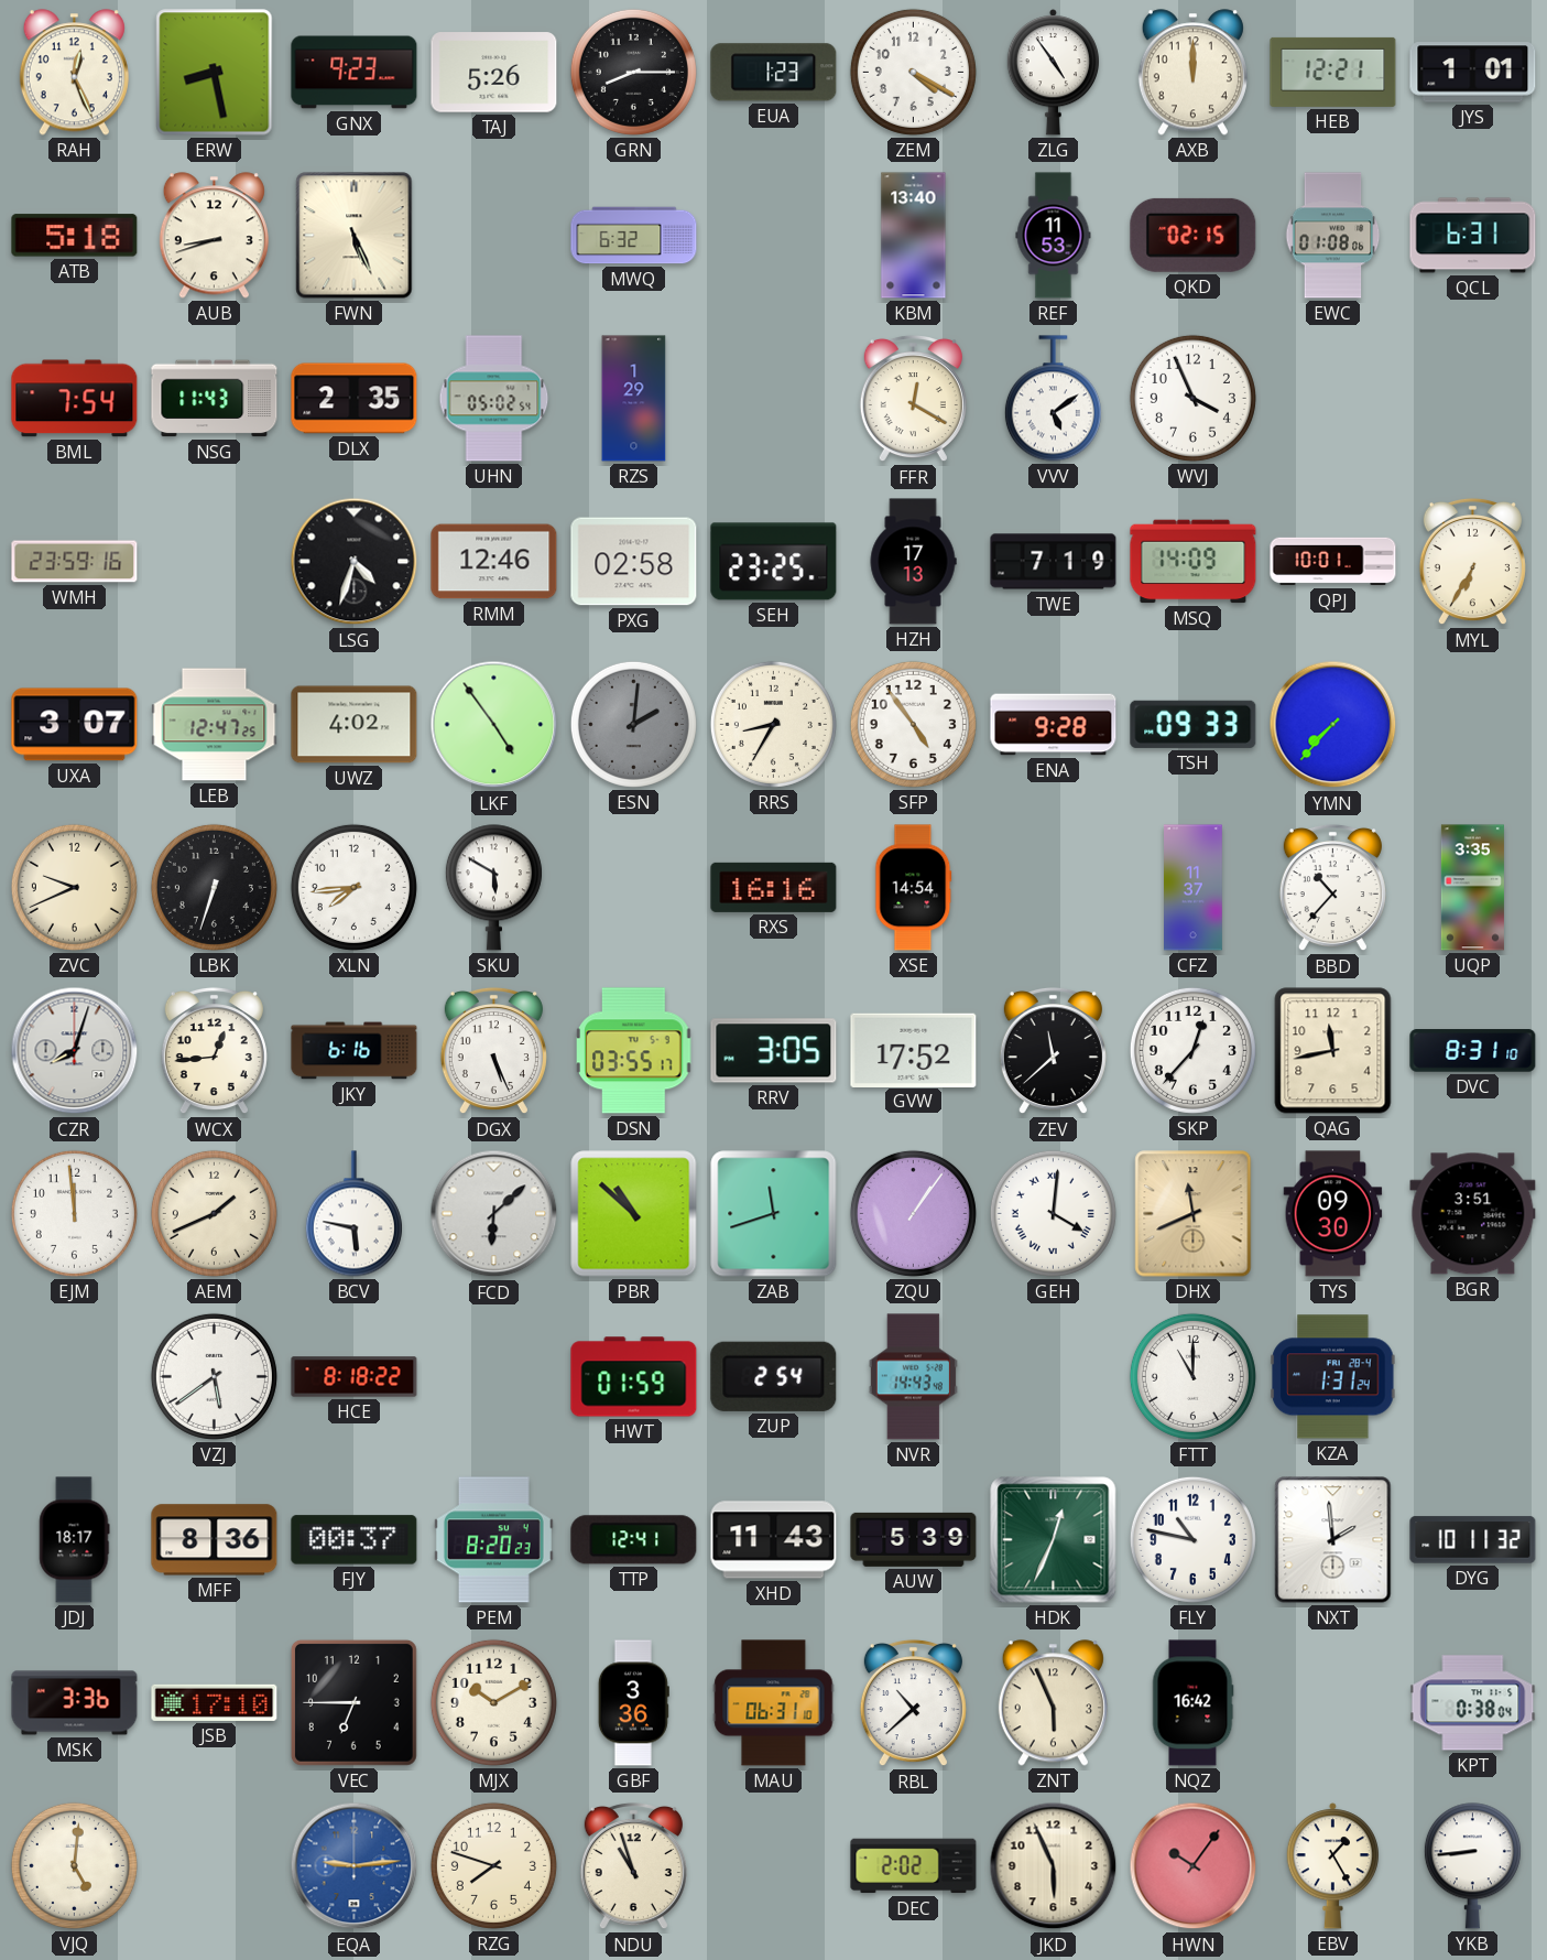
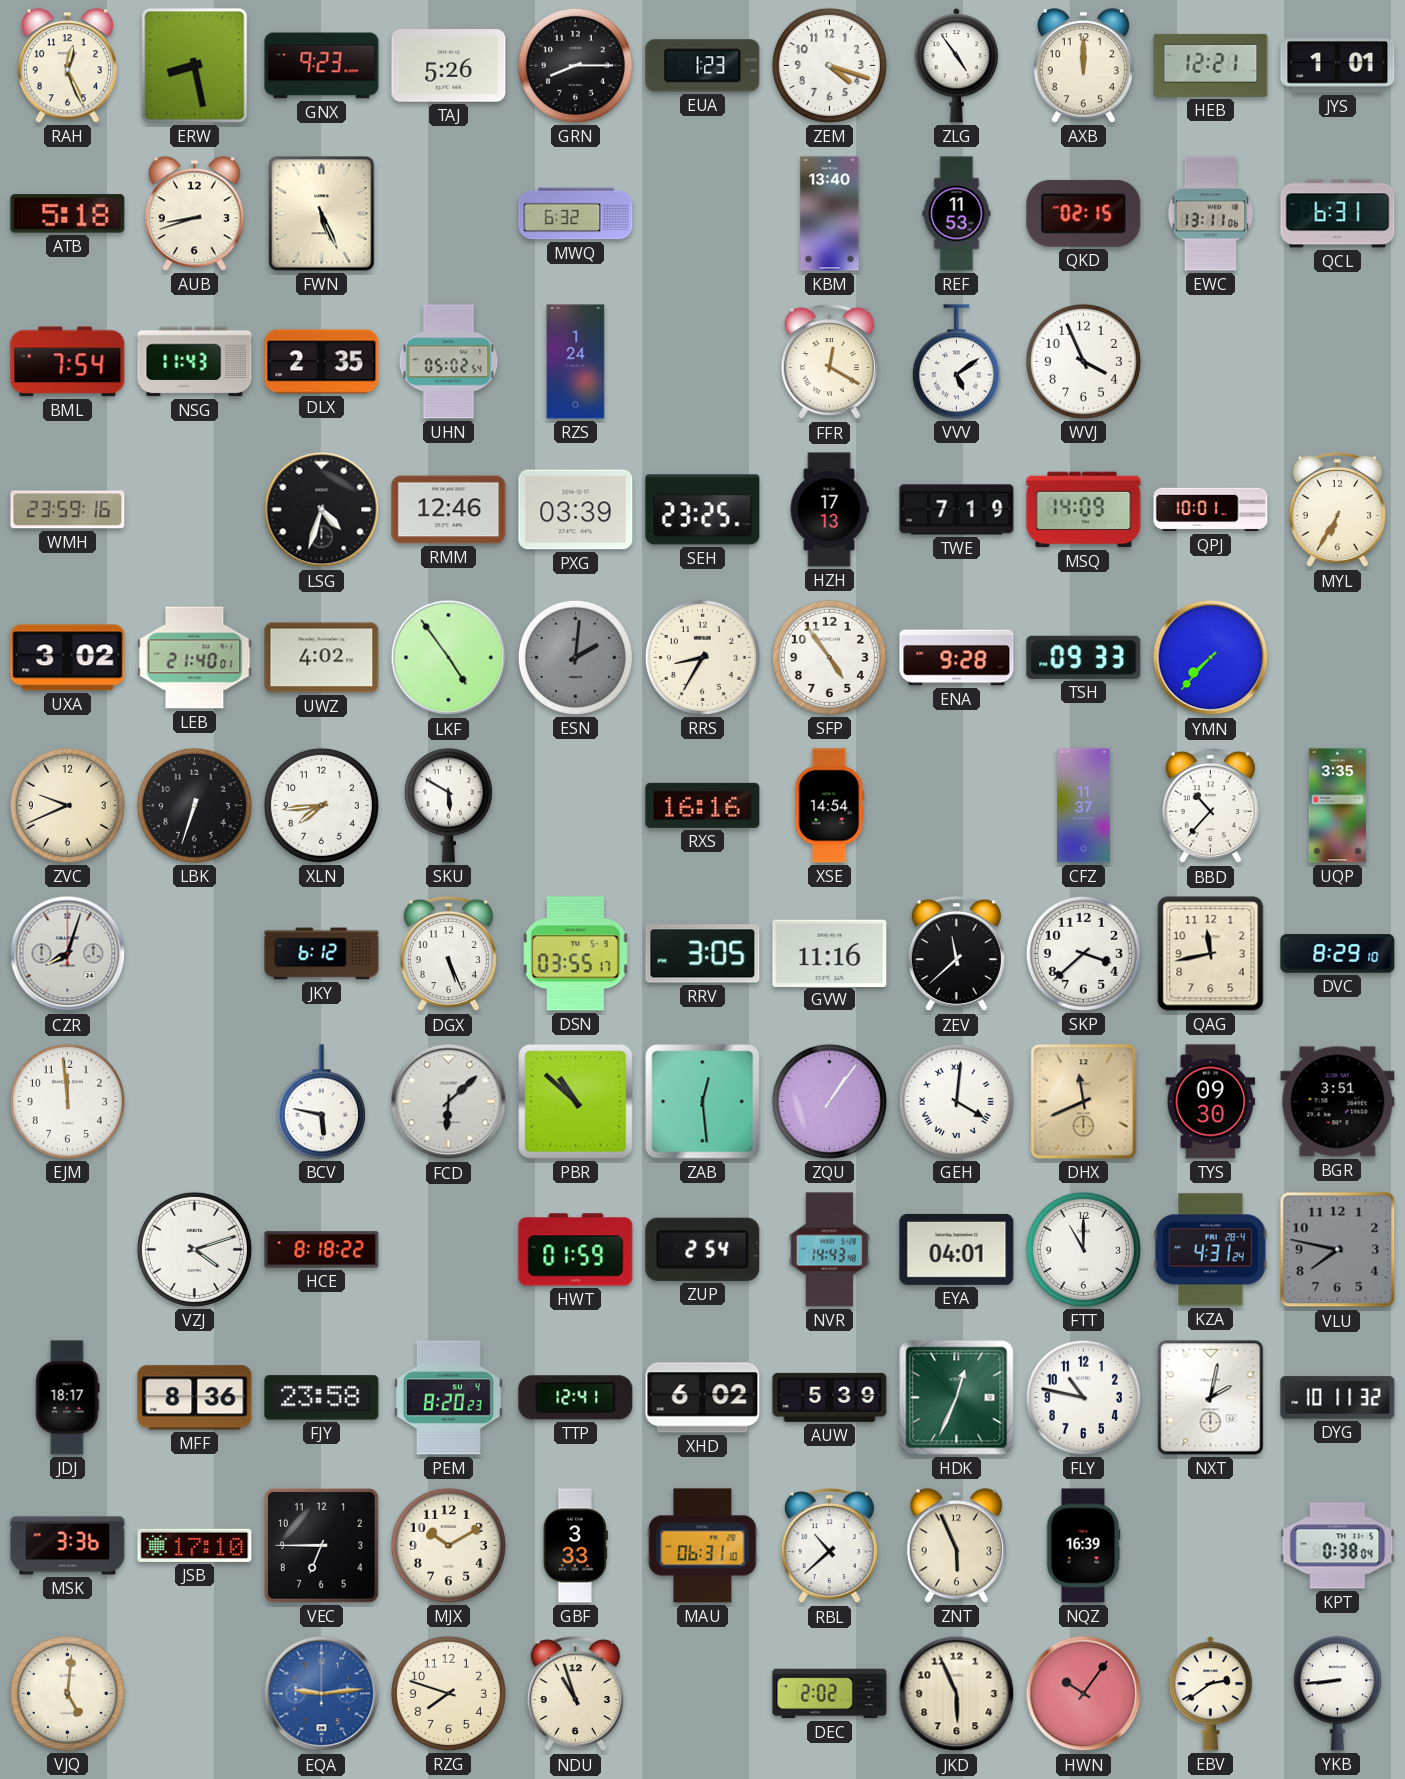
ZEM: 4:20 -> 4:18
EWC: 01:08 -> 13:11
RZS: 1:29 -> 1:24
PXG: 02:58 -> 03:39
UXA: 3:07 -> 3:02
LEB: 12:47 -> 21:40
WCX: 12:44 -> none
JKY: 6:16 -> 6:12
GVW: 17:52 -> 11:16
SKP: 12:37 -> 3:38
DVC: 8:31 -> 8:29
AEM: 1:41 -> none
ZAB: 11:42 -> 12:29
VZJ: 5:39 -> 4:12
EYA: none -> 04:01
KZA: 1:31 -> 4:31
VLU: none -> 7:47
FJY: 00:37 -> 23:58
XHD: 11:43 -> 6:02
NXT: 1:59 -> 2:02
GBF: 3:36 -> 3:33
NQZ: 16:42 -> 16:39
EBV: 1:25 -> 2:39
